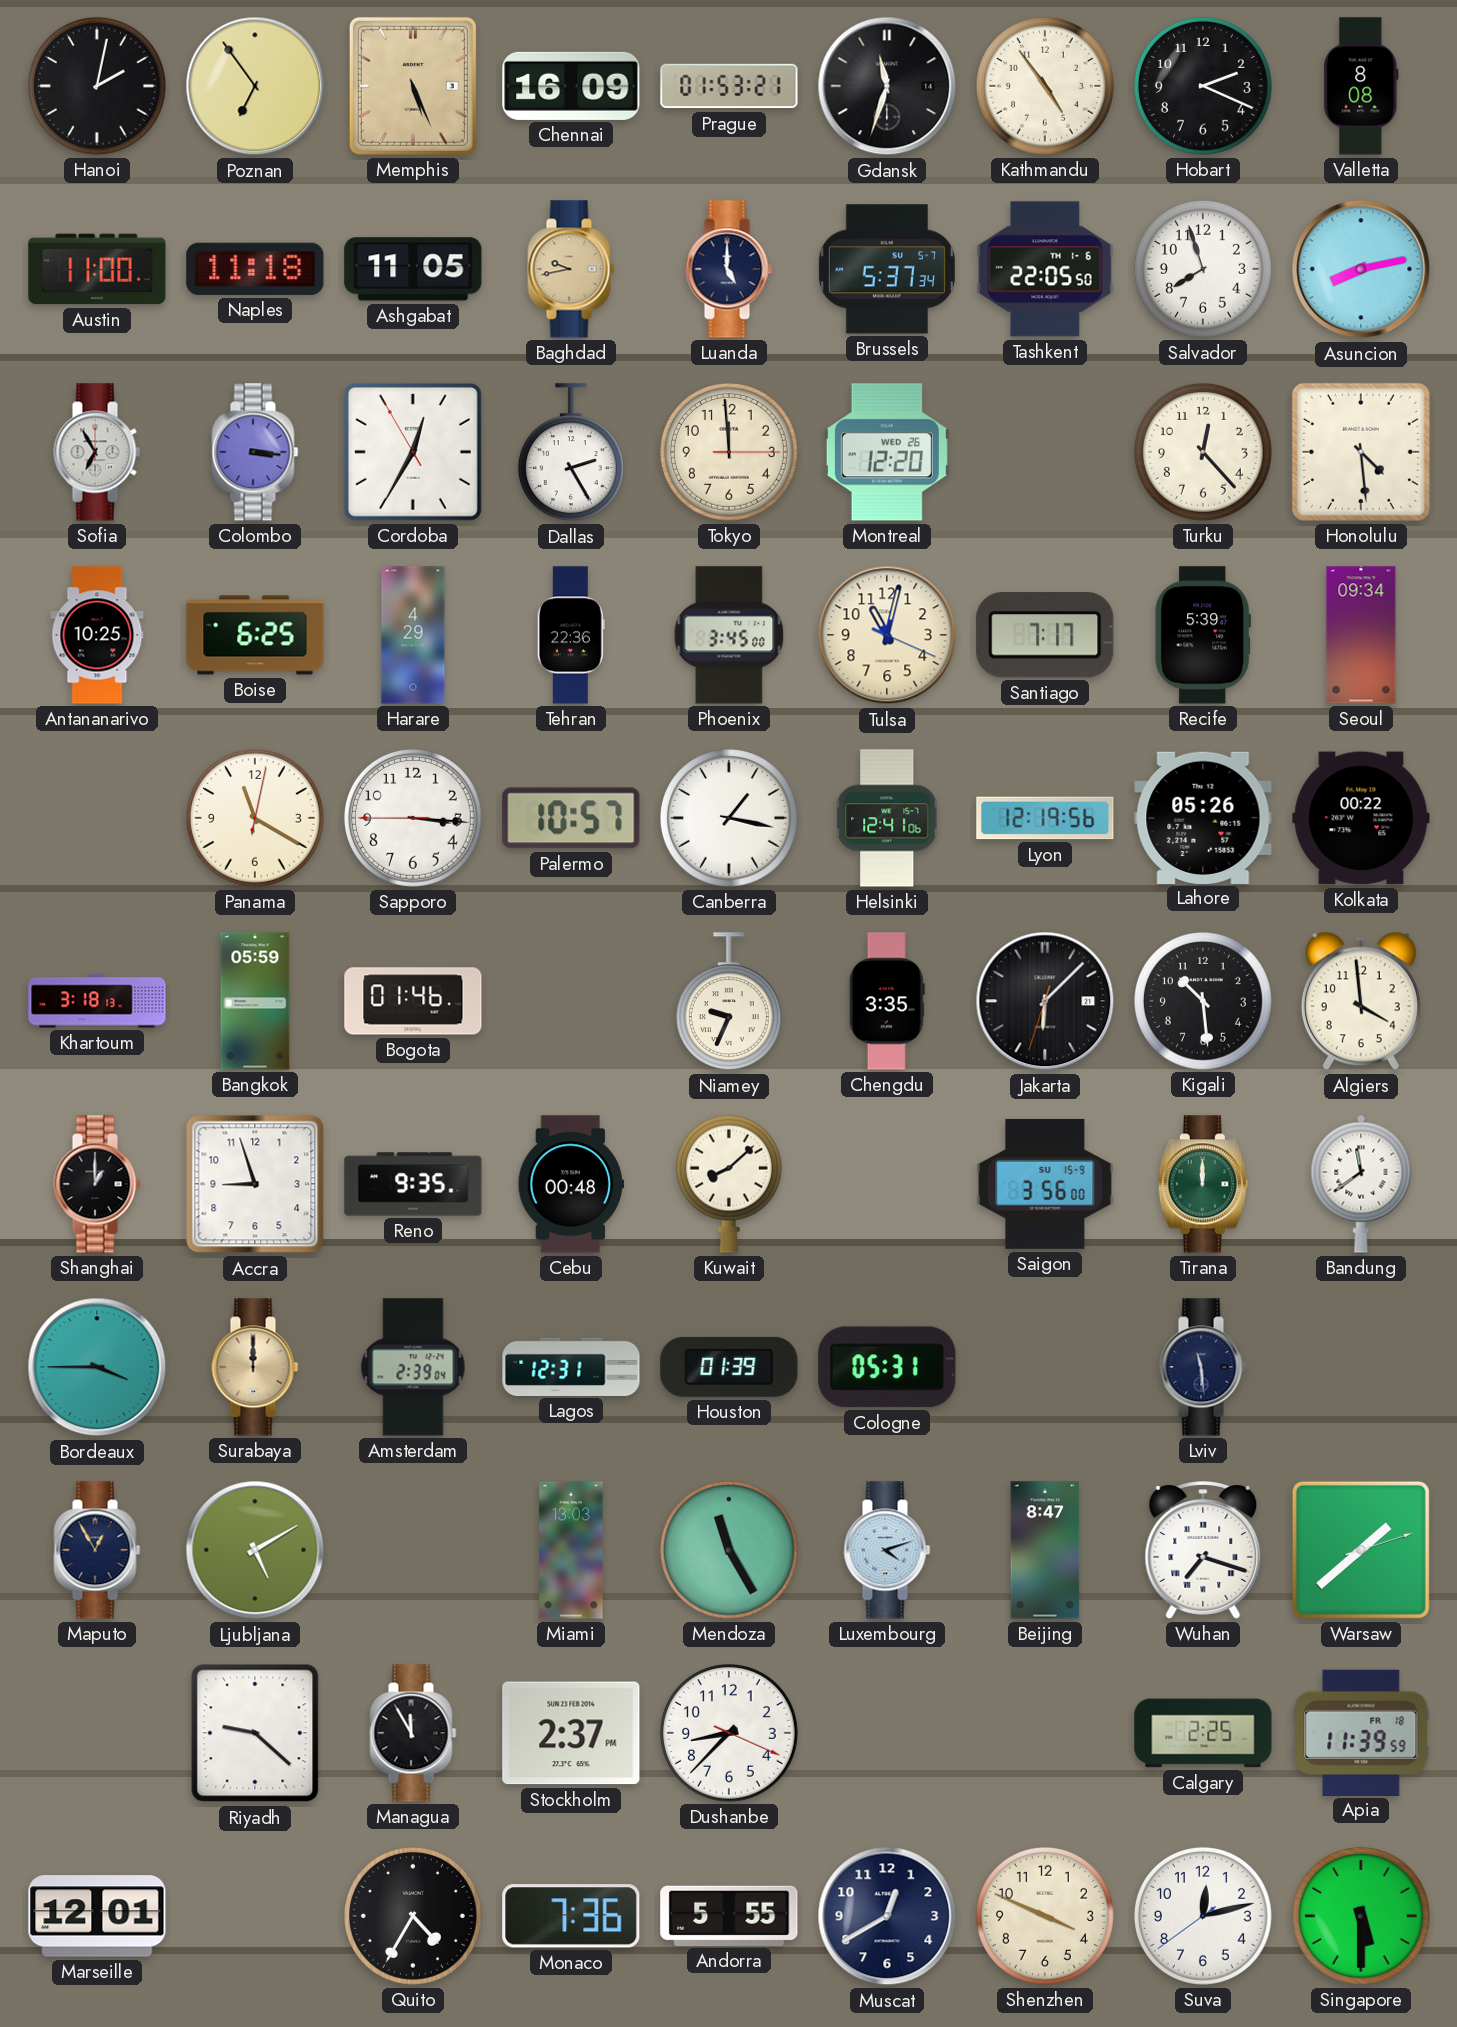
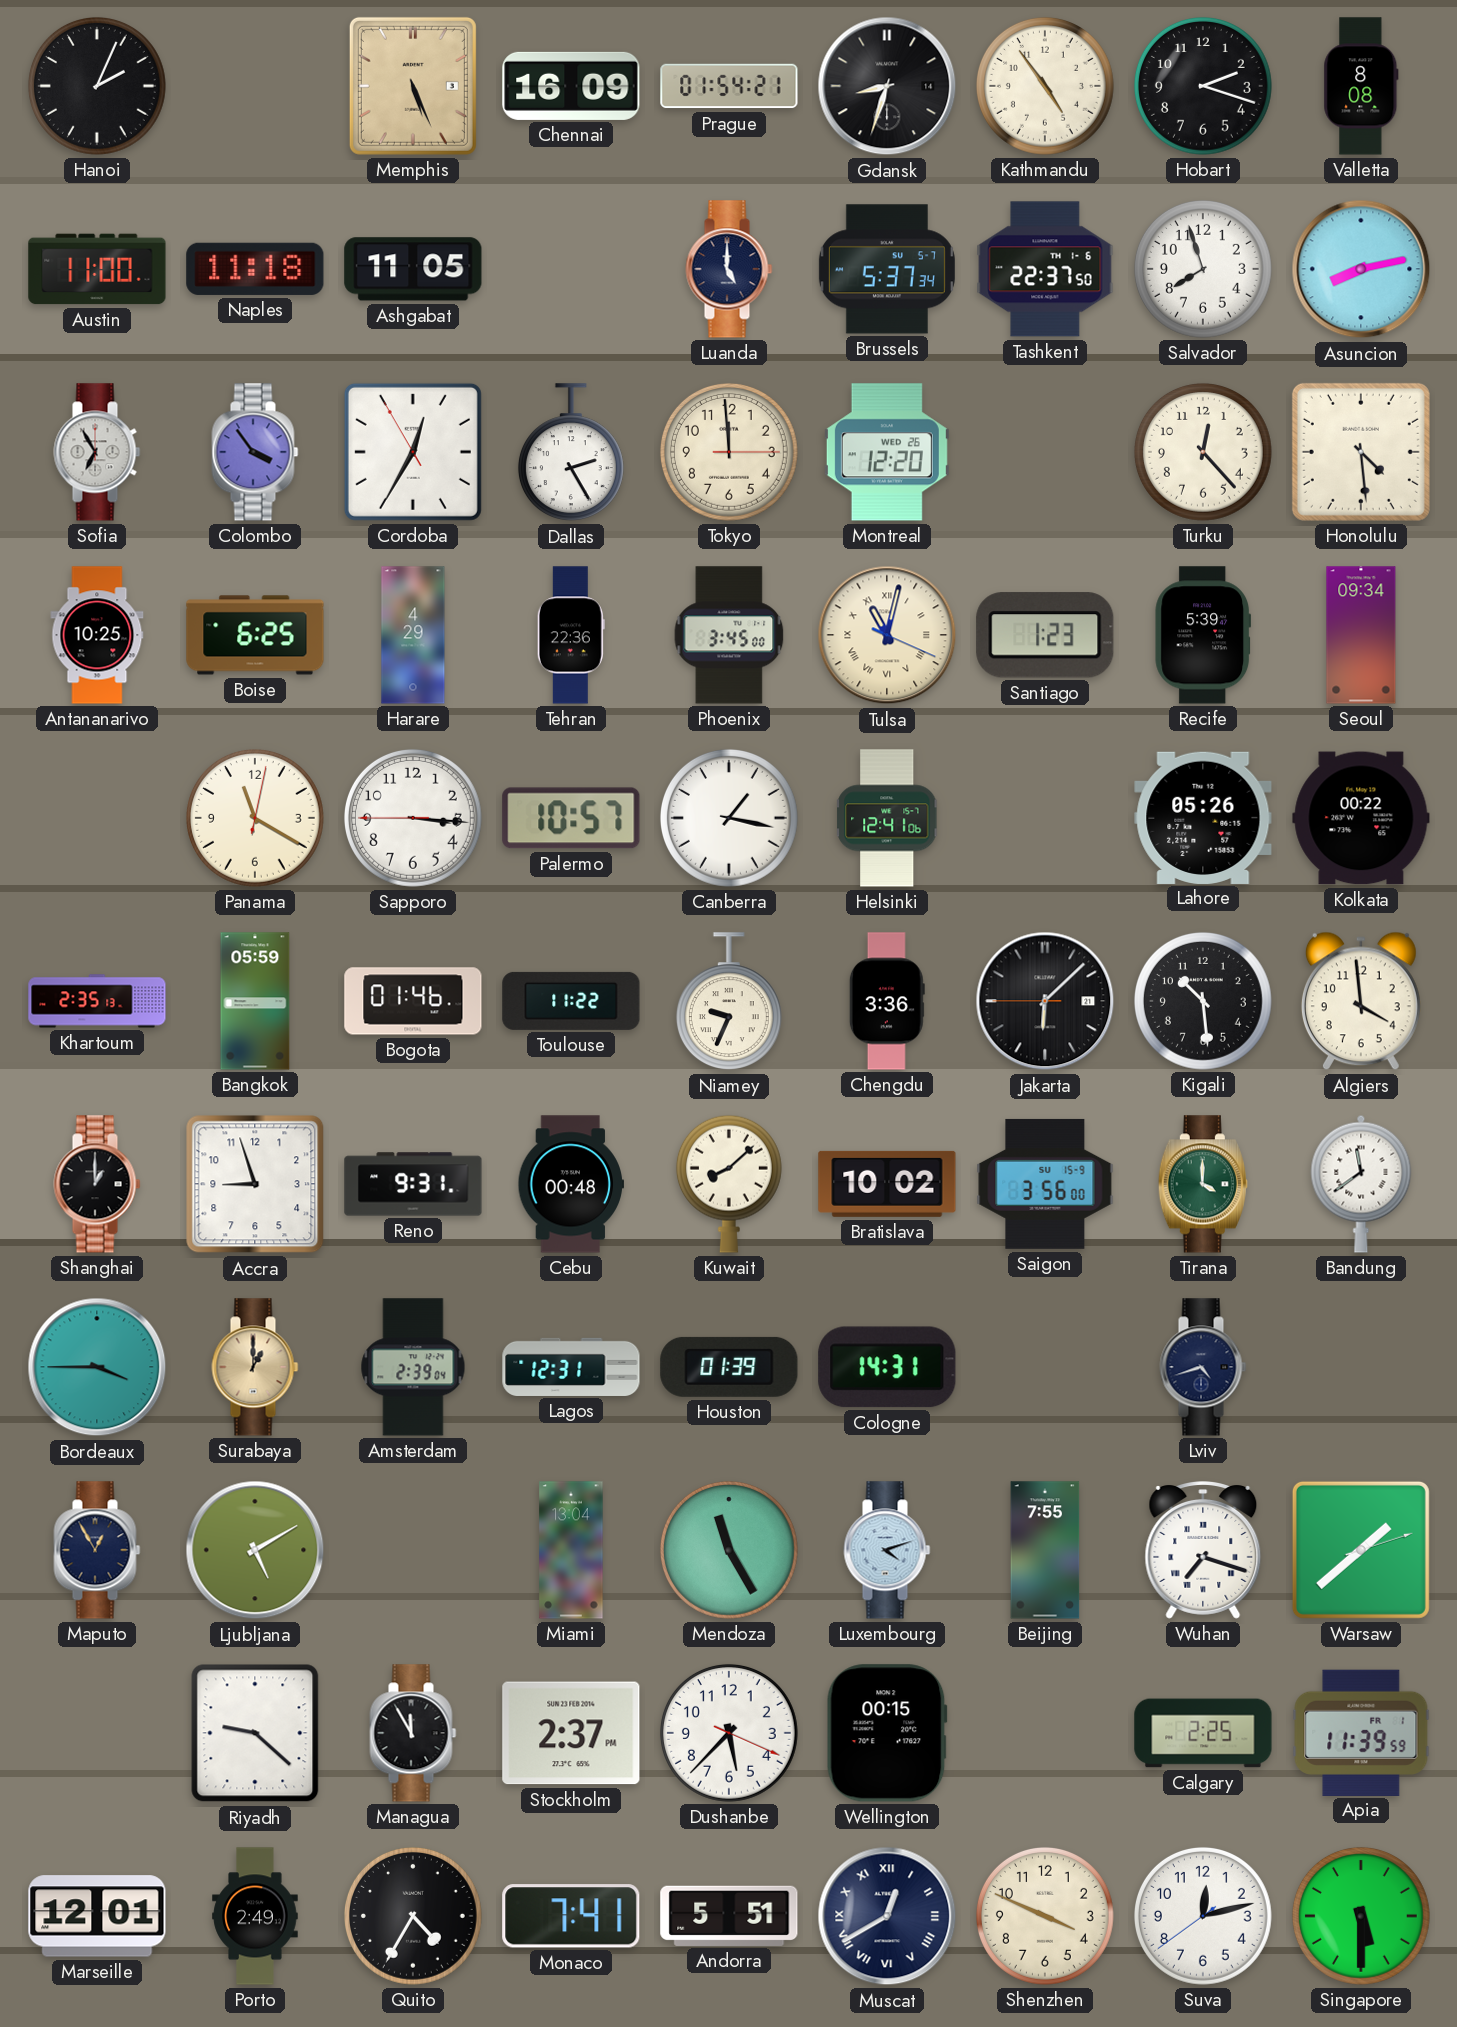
Hanoi: 2:02 -> 2:04
Poznan: 6:54 -> none
Prague: 01:53 -> 01:54
Gdansk: 11:33 -> 8:33
Hobart: 2:19 -> 2:18
Baghdad: 9:43 -> none
Tashkent: 22:05 -> 22:37
Colombo: 3:16 -> 3:54
Tulsa numerals: Arabic -> Roman
Santiago: 7:17 -> 1:23
Lyon: 12:19 -> none
Khartoum: 3:18 -> 2:35
Toulouse: none -> 11:22
Chengdu: 3:35 -> 3:36
Jakarta: 6:07:33 -> 6:07:45
Reno: 9:35 -> 9:31
Bratislava: none -> 10:02
Tirana: 12:00 -> 4:00
Surabaya: 12:00 -> 1:00
Cologne: 05:31 -> 14:31
Lviv: 11:29 -> 4:42
Miami: 13:03 -> 13:04
Beijing: 8:47 -> 7:55
Dushanbe: 8:37 -> 5:37
Wellington: none -> 00:15
Apia date: FR 18 -> FR 1
Porto: none -> 2:49
Monaco: 7:36 -> 7:41
Andorra: 5:55 -> 5:51
Muscat numerals: Arabic -> Roman
